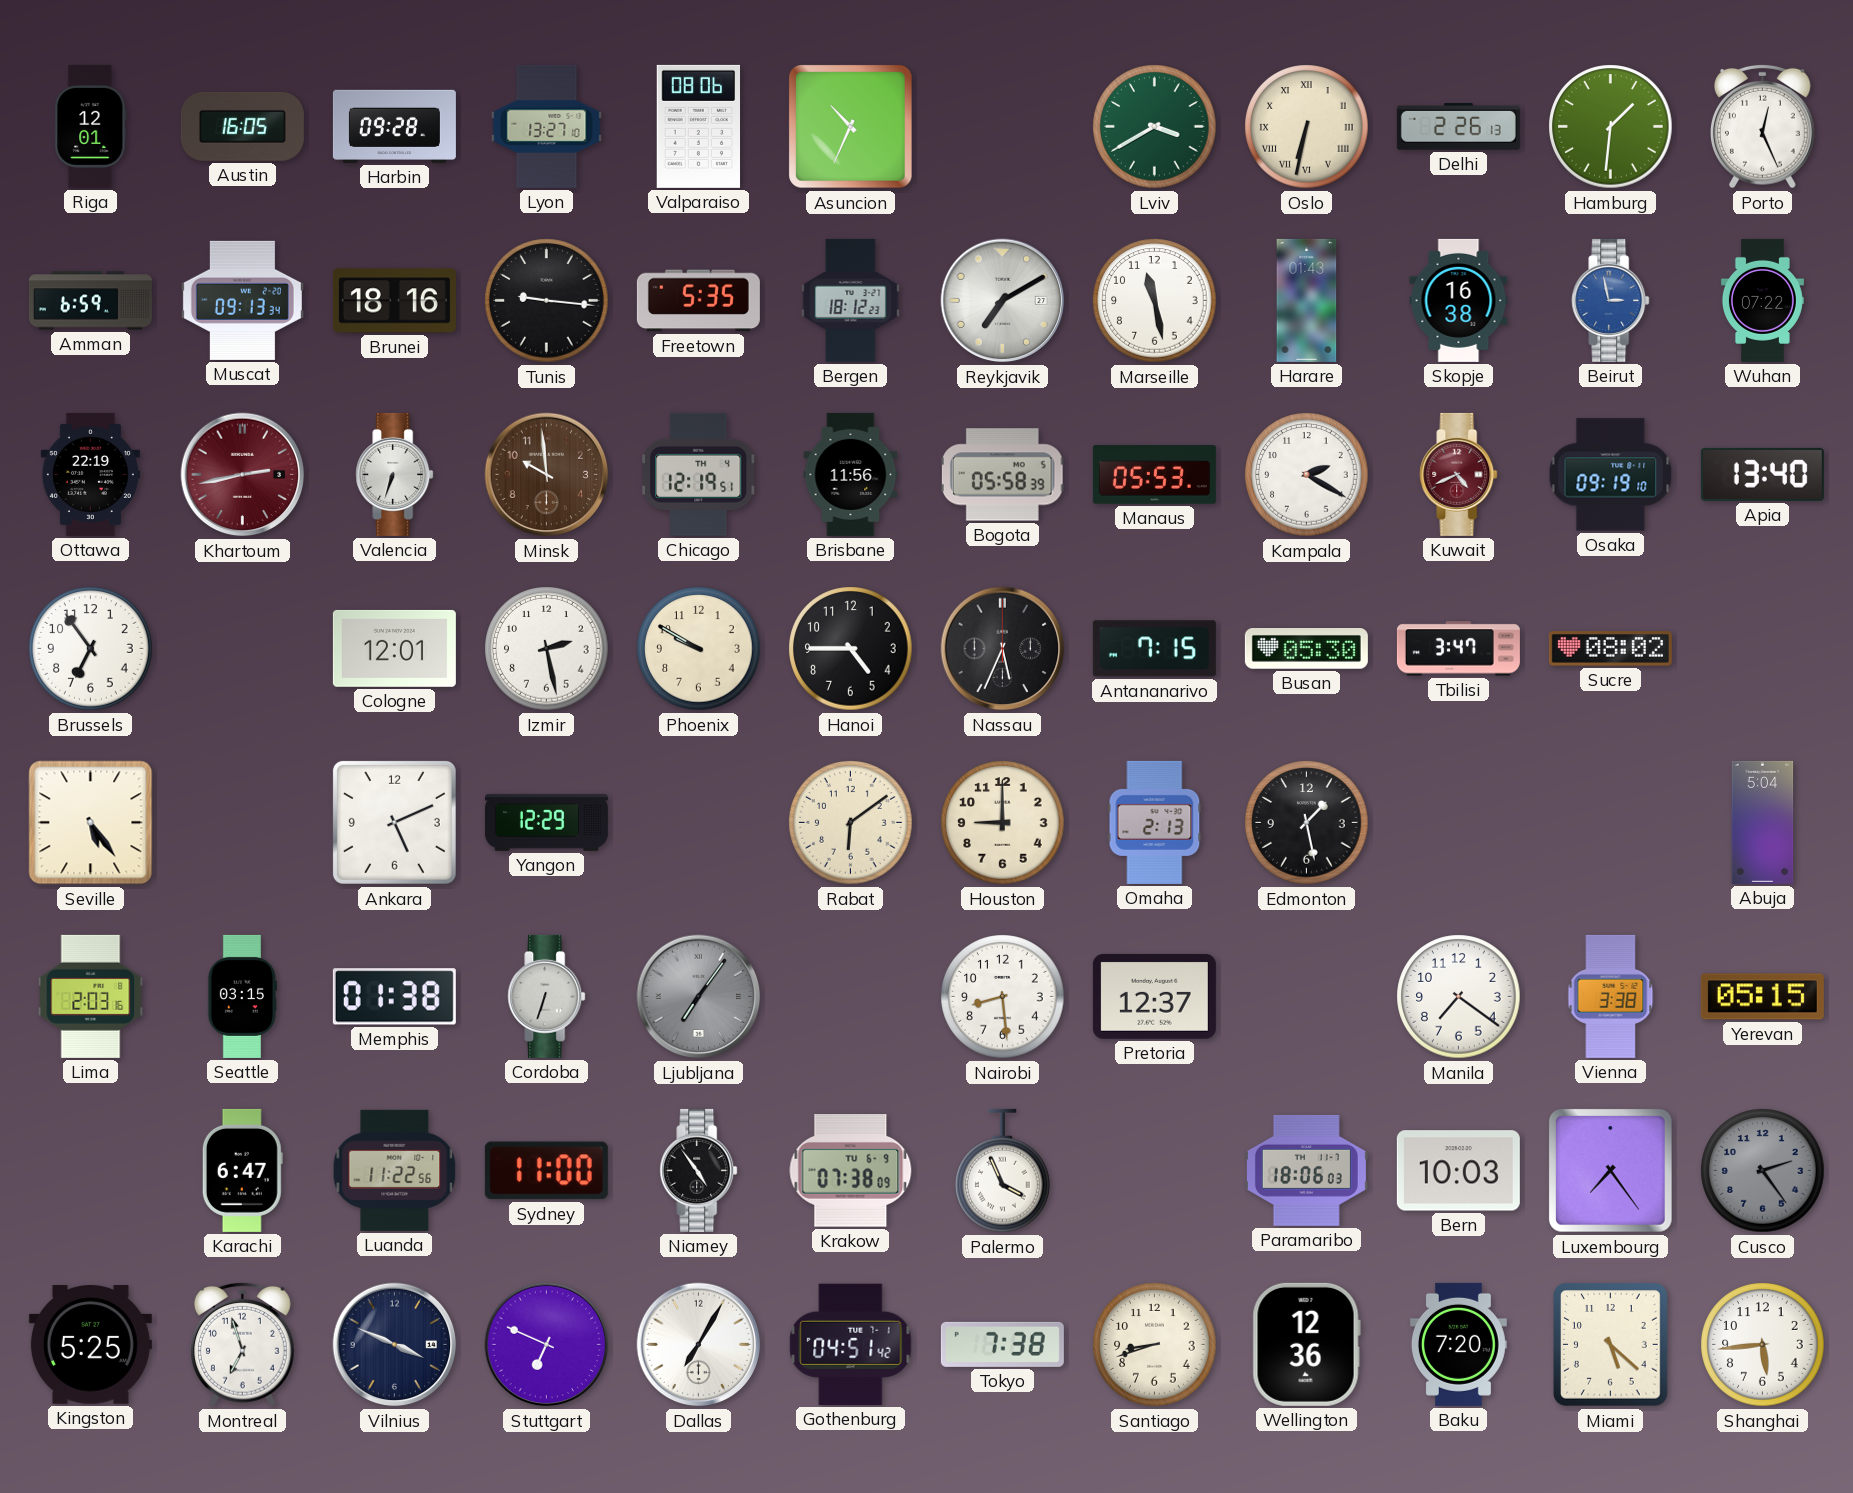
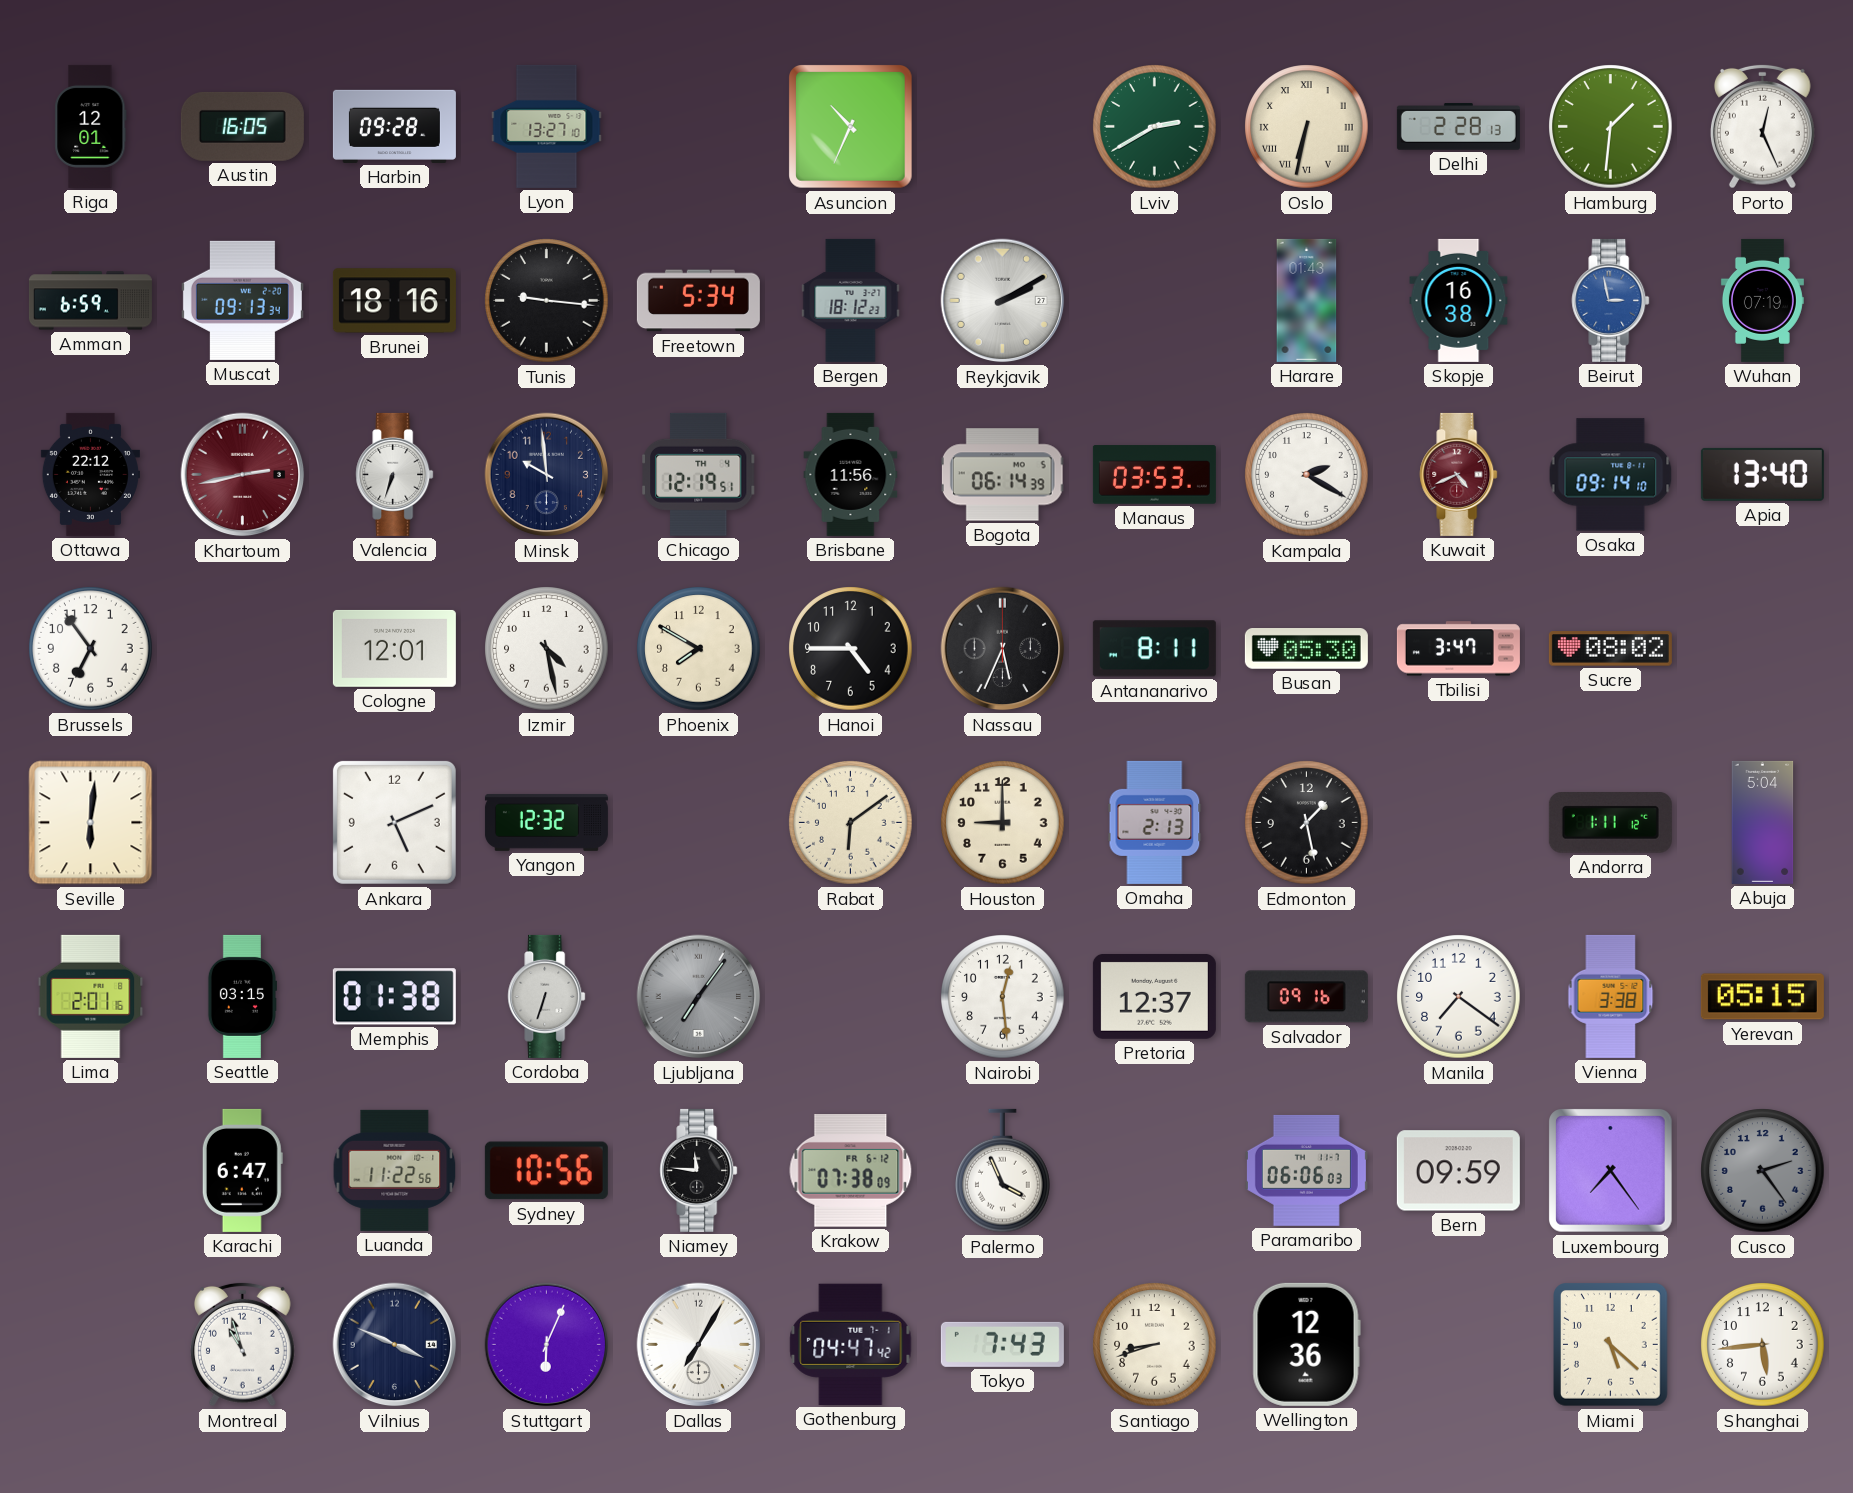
Valparaiso: 08:06 -> none
Lviv: 3:40 -> 2:40
Delhi: 2:26 -> 2:28
Freetown: 5:35 -> 5:34
Reykjavik: 7:10 -> 2:10
Marseille: 11:28 -> none
Wuhan: 07:22 -> 07:19
Ottawa: 22:19 -> 22:12
Minsk dial: brown -> navy
Bogota: 05:58 -> 06:14
Manaus: 05:53 -> 03:53
Osaka: 09:19 -> 09:14
Izmir: 2:28 -> 4:28
Phoenix: 9:50 -> 7:50
Antananarivo: 7:15 -> 8:11
Seville: 5:24 -> 6:01
Yangon: 12:29 -> 12:32
Andorra: none -> 1:11
Lima: 2:03 -> 2:01
Nairobi: 8:29 -> 12:29
Salvador: none -> 09:16
Sydney: 11:00 -> 10:56
Niamey: 4:54 -> 11:46
Krakow date: TU 6-9 -> FR 6-12
Paramaribo: 18:06 -> 06:06
Bern: 10:03 -> 09:59
Kingston: 5:25 -> none
Montreal: 6:57 -> 10:57
Stuttgart: 6:49 -> 6:04
Gothenburg: 04:51 -> 04:47
Tokyo: 7:38 -> 7:43
Baku: 7:20 -> none
